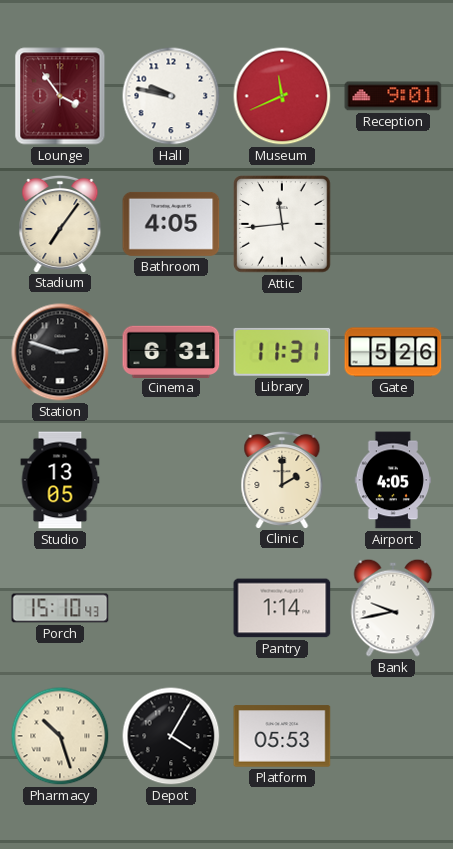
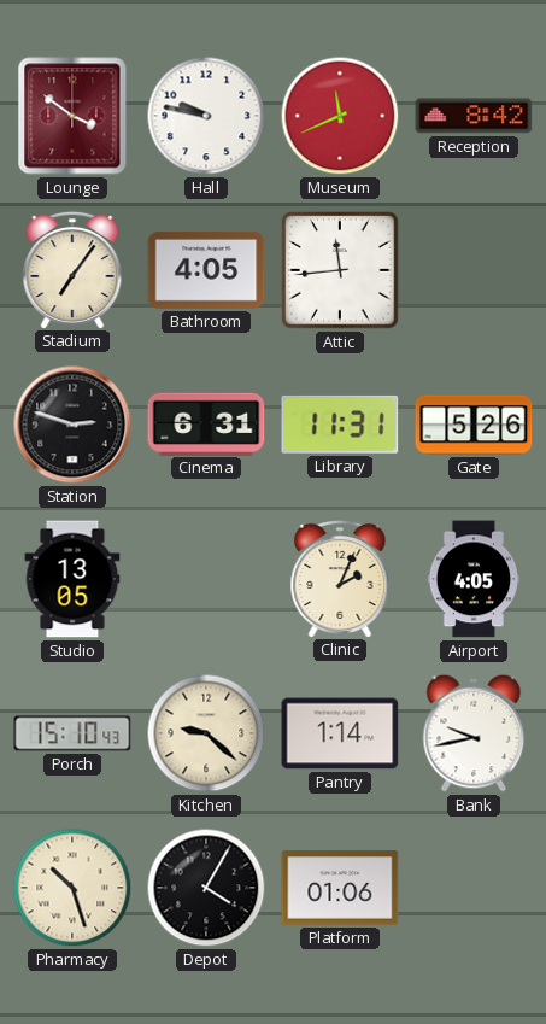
Lounge: 3:54 -> 3:51
Reception: 9:01 -> 8:42
Clinic: 2:00 -> 2:04
Kitchen: none -> 9:22
Platform: 05:53 -> 01:06
